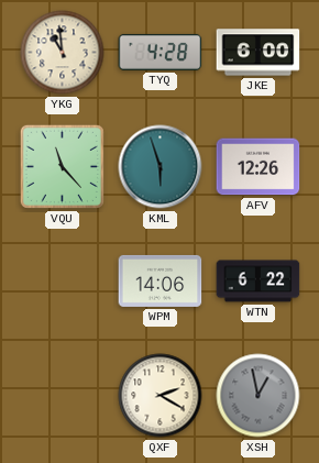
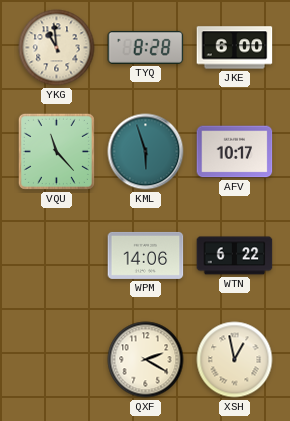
TYQ: 4:28 -> 8:28
AFV: 12:26 -> 10:17
XSH dial: grey -> cream
